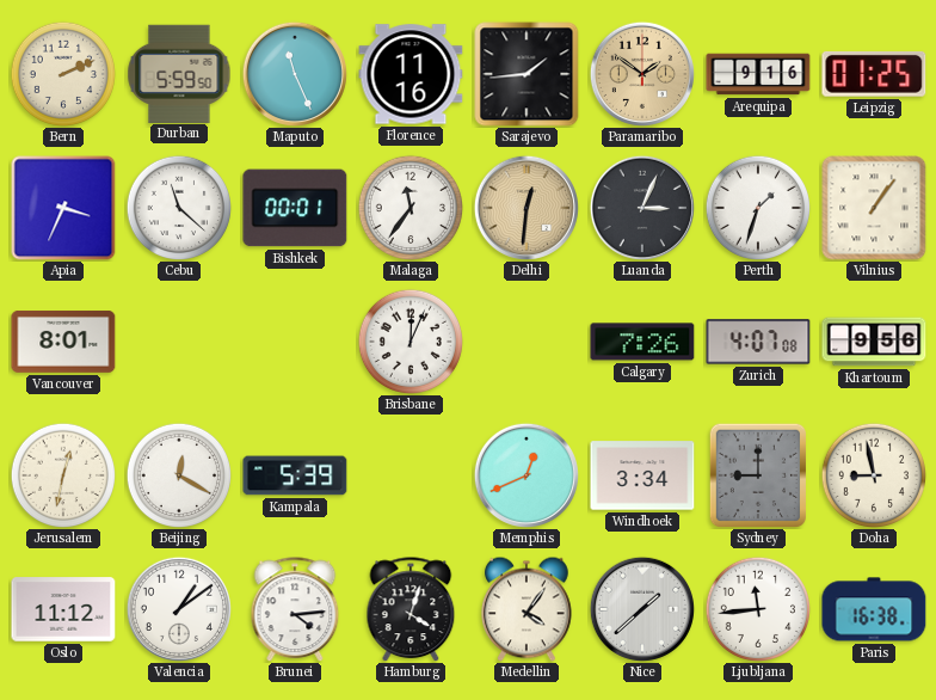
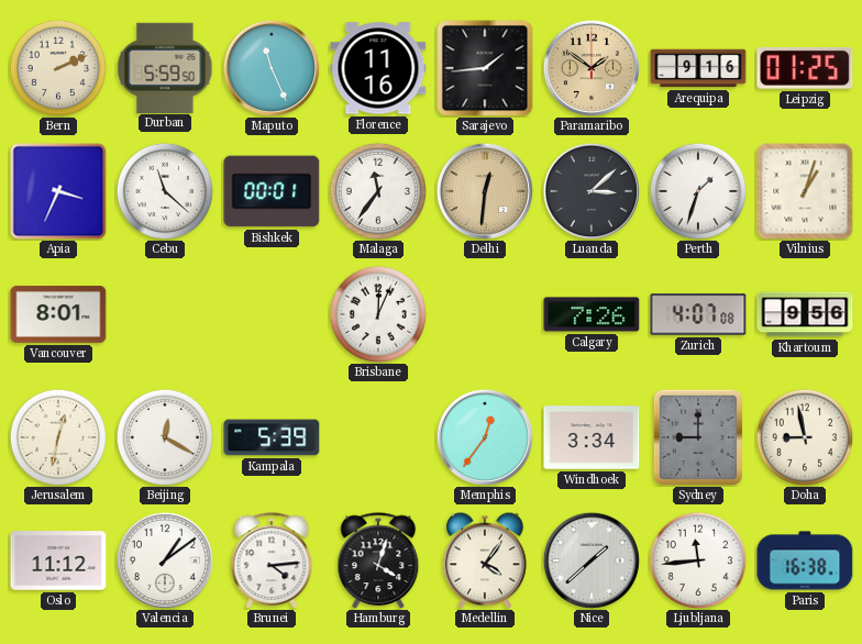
Luanda: 3:04 -> 3:08
Vilnius: 1:06 -> 1:03
Memphis: 12:41 -> 12:36
